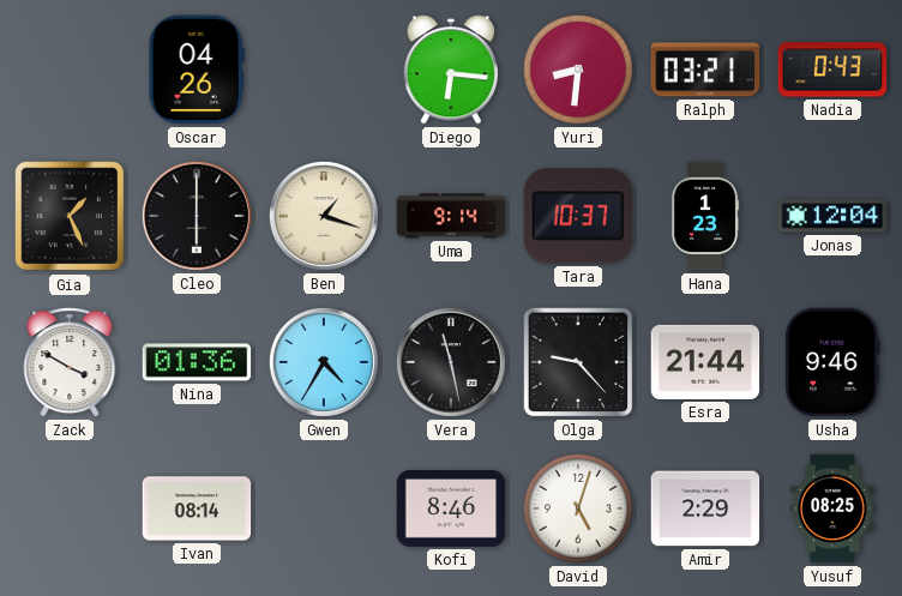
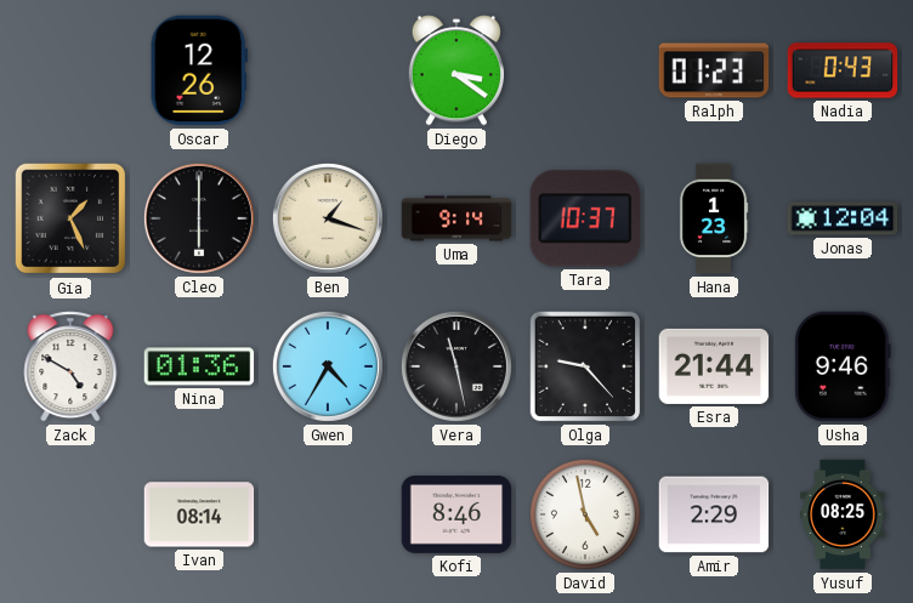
Oscar: 04:26 -> 12:26
Diego: 6:16 -> 3:21
Yuri: 8:31 -> none
Ralph: 03:21 -> 01:23
Zack: 3:50 -> 4:50
David: 5:03 -> 4:58
